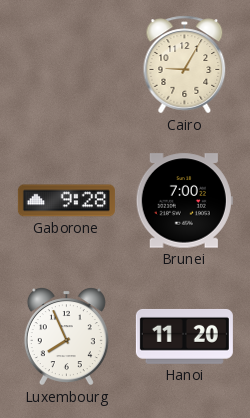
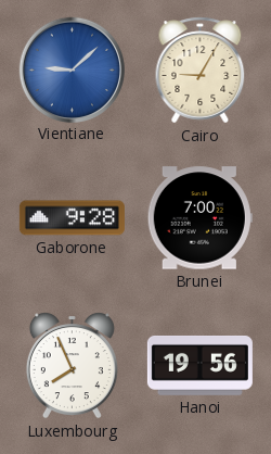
Vientiane: none -> 9:08
Hanoi: 11:20 -> 19:56
